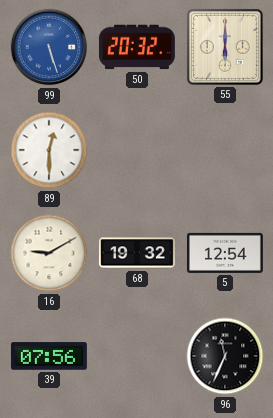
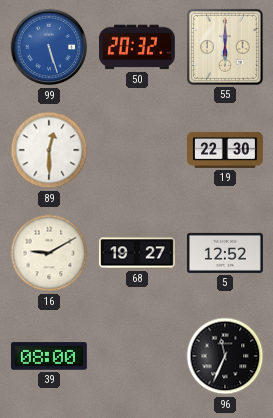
19: none -> 22:30
68: 19:32 -> 19:27
5: 12:54 -> 12:52
39: 07:56 -> 08:00
